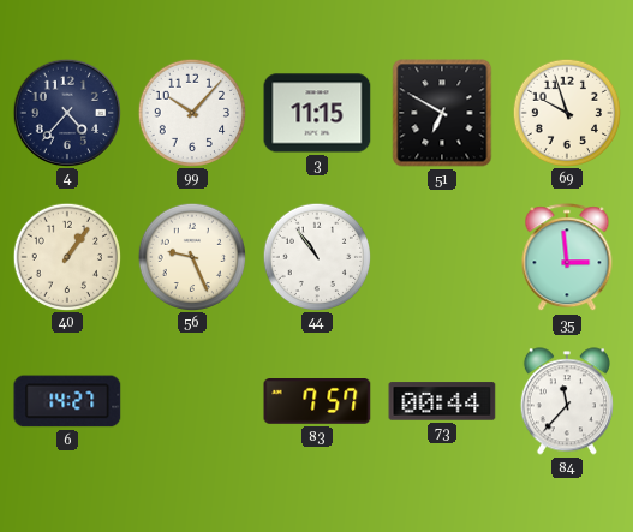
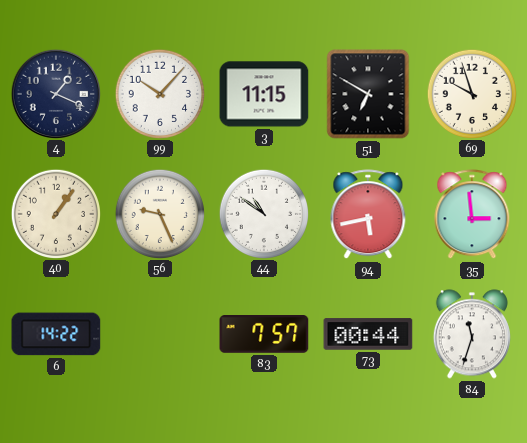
4: 4:37 -> 1:19
44: 10:54 -> 10:51
94: none -> 5:43
6: 14:27 -> 14:22
84: 11:37 -> 11:33
